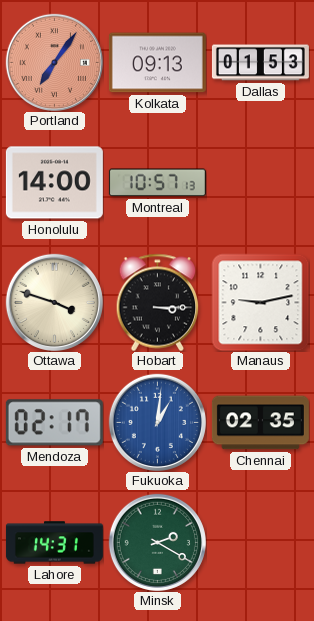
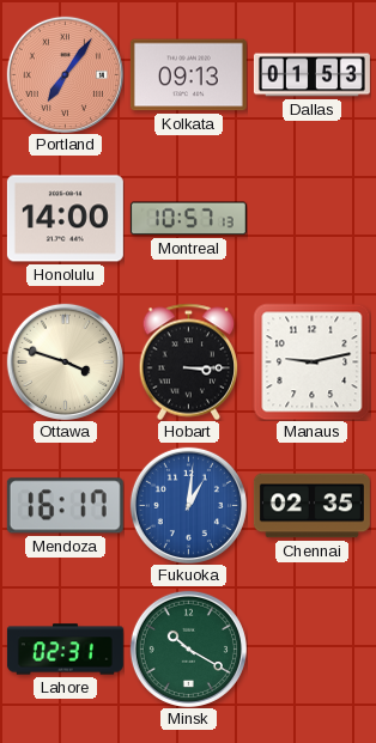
Mendoza: 02:17 -> 16:17
Lahore: 14:31 -> 02:31
Minsk: 2:20 -> 10:20
